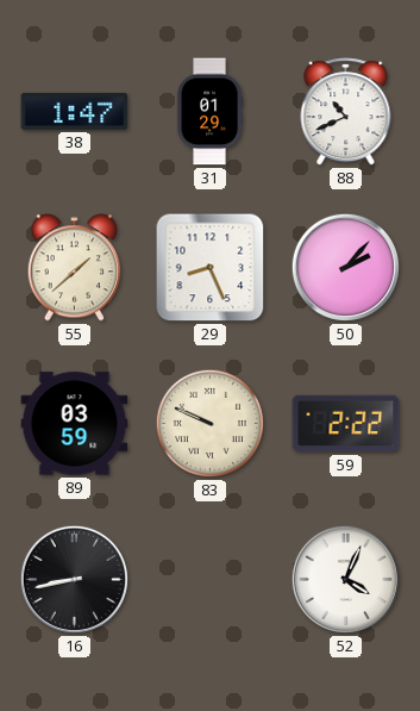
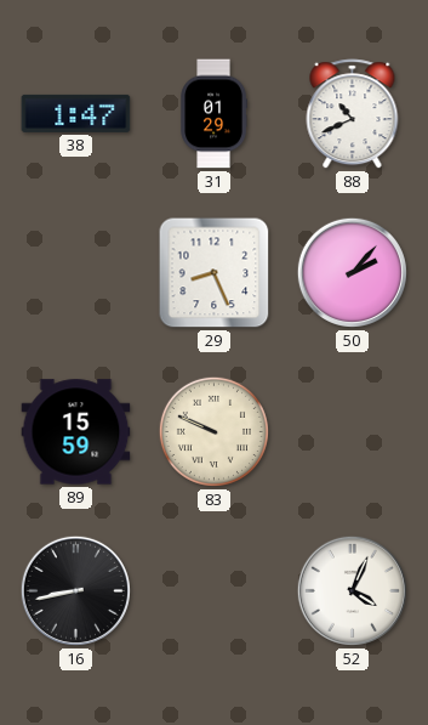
55: 1:38 -> none
89: 03:59 -> 15:59
59: 2:22 -> none
